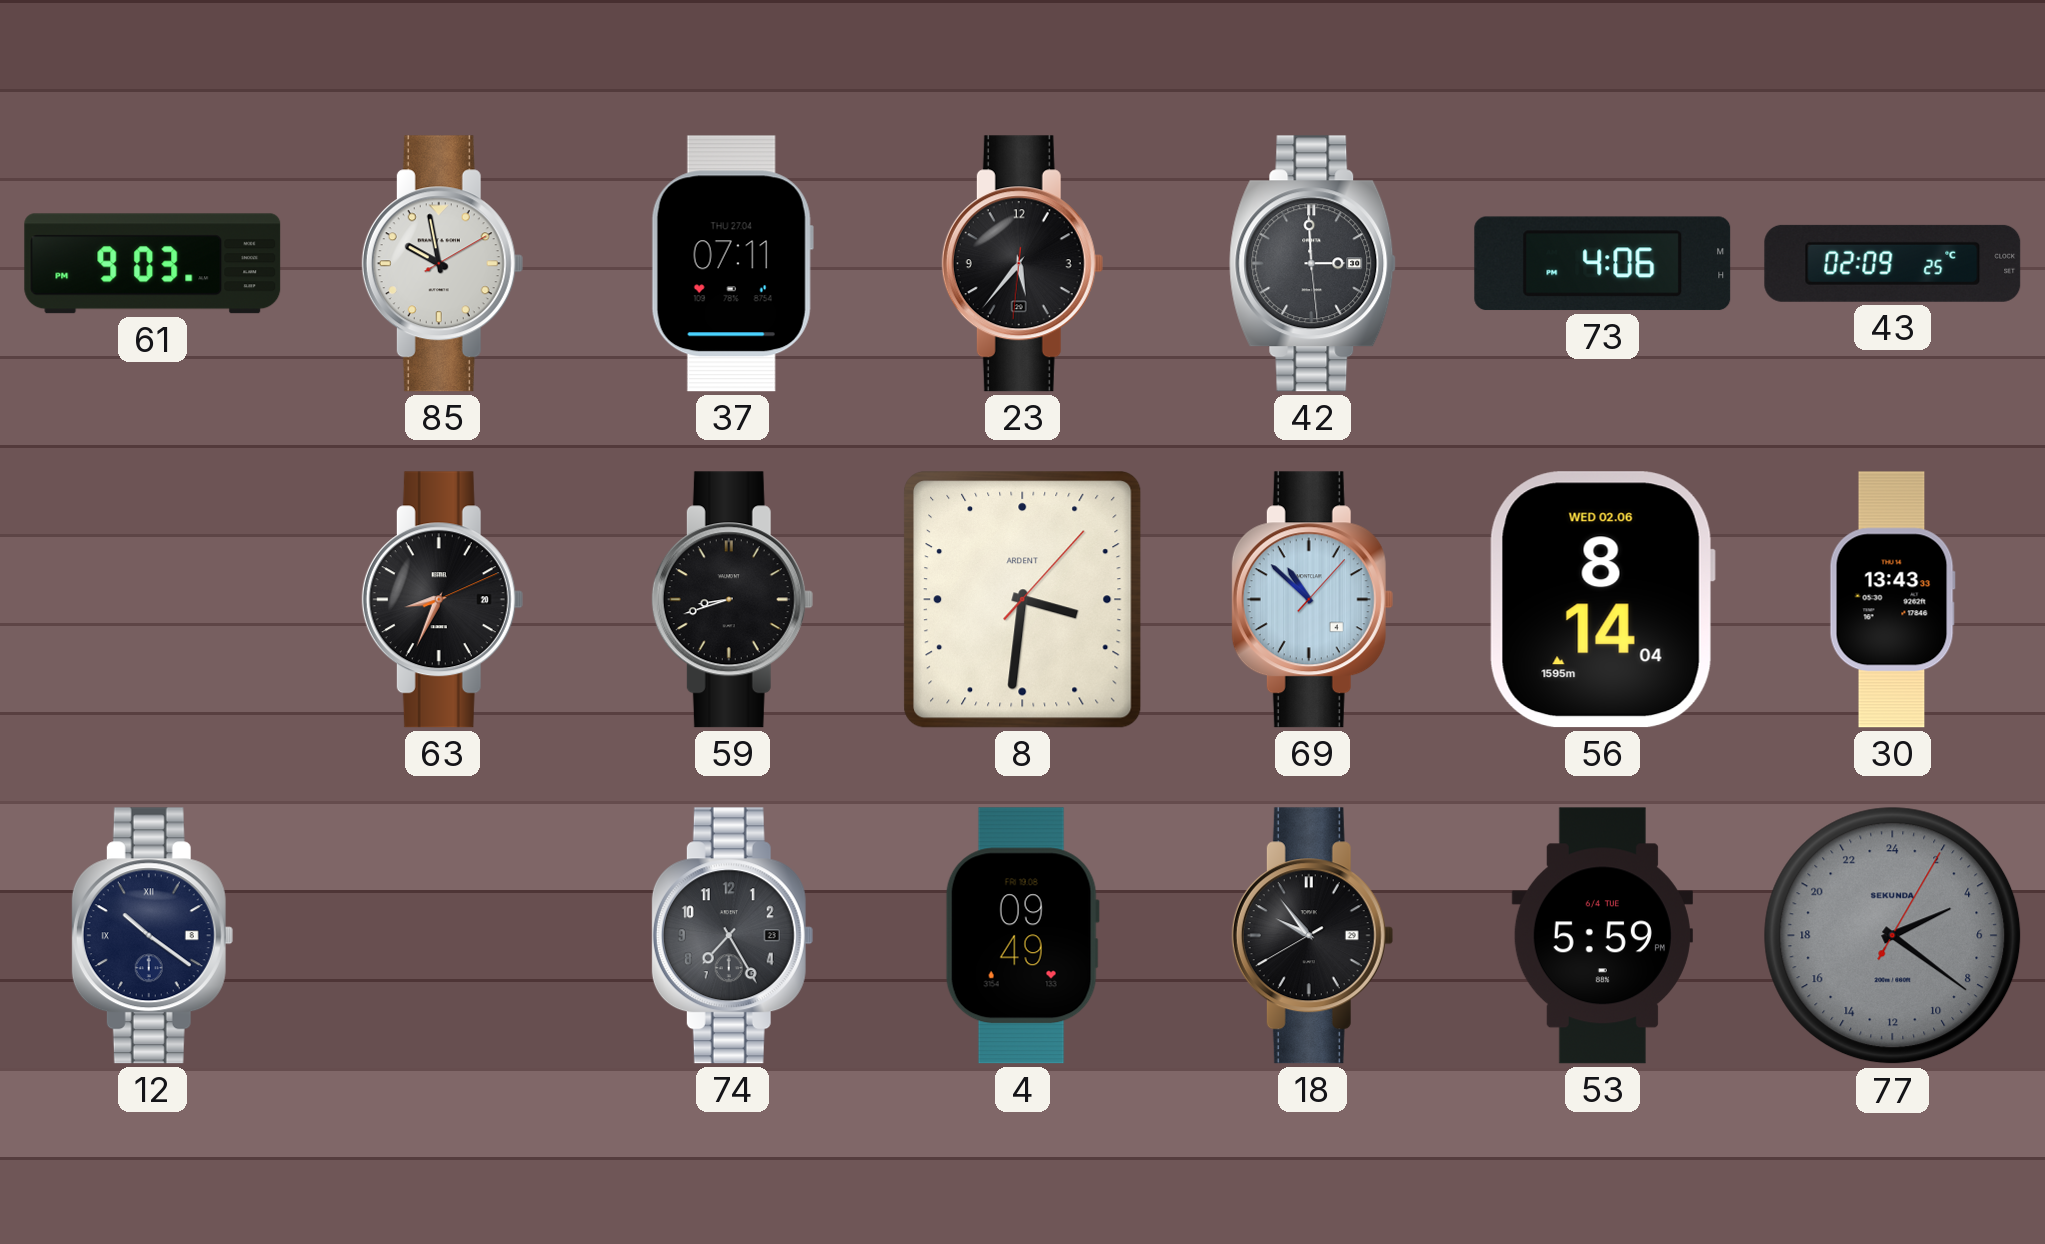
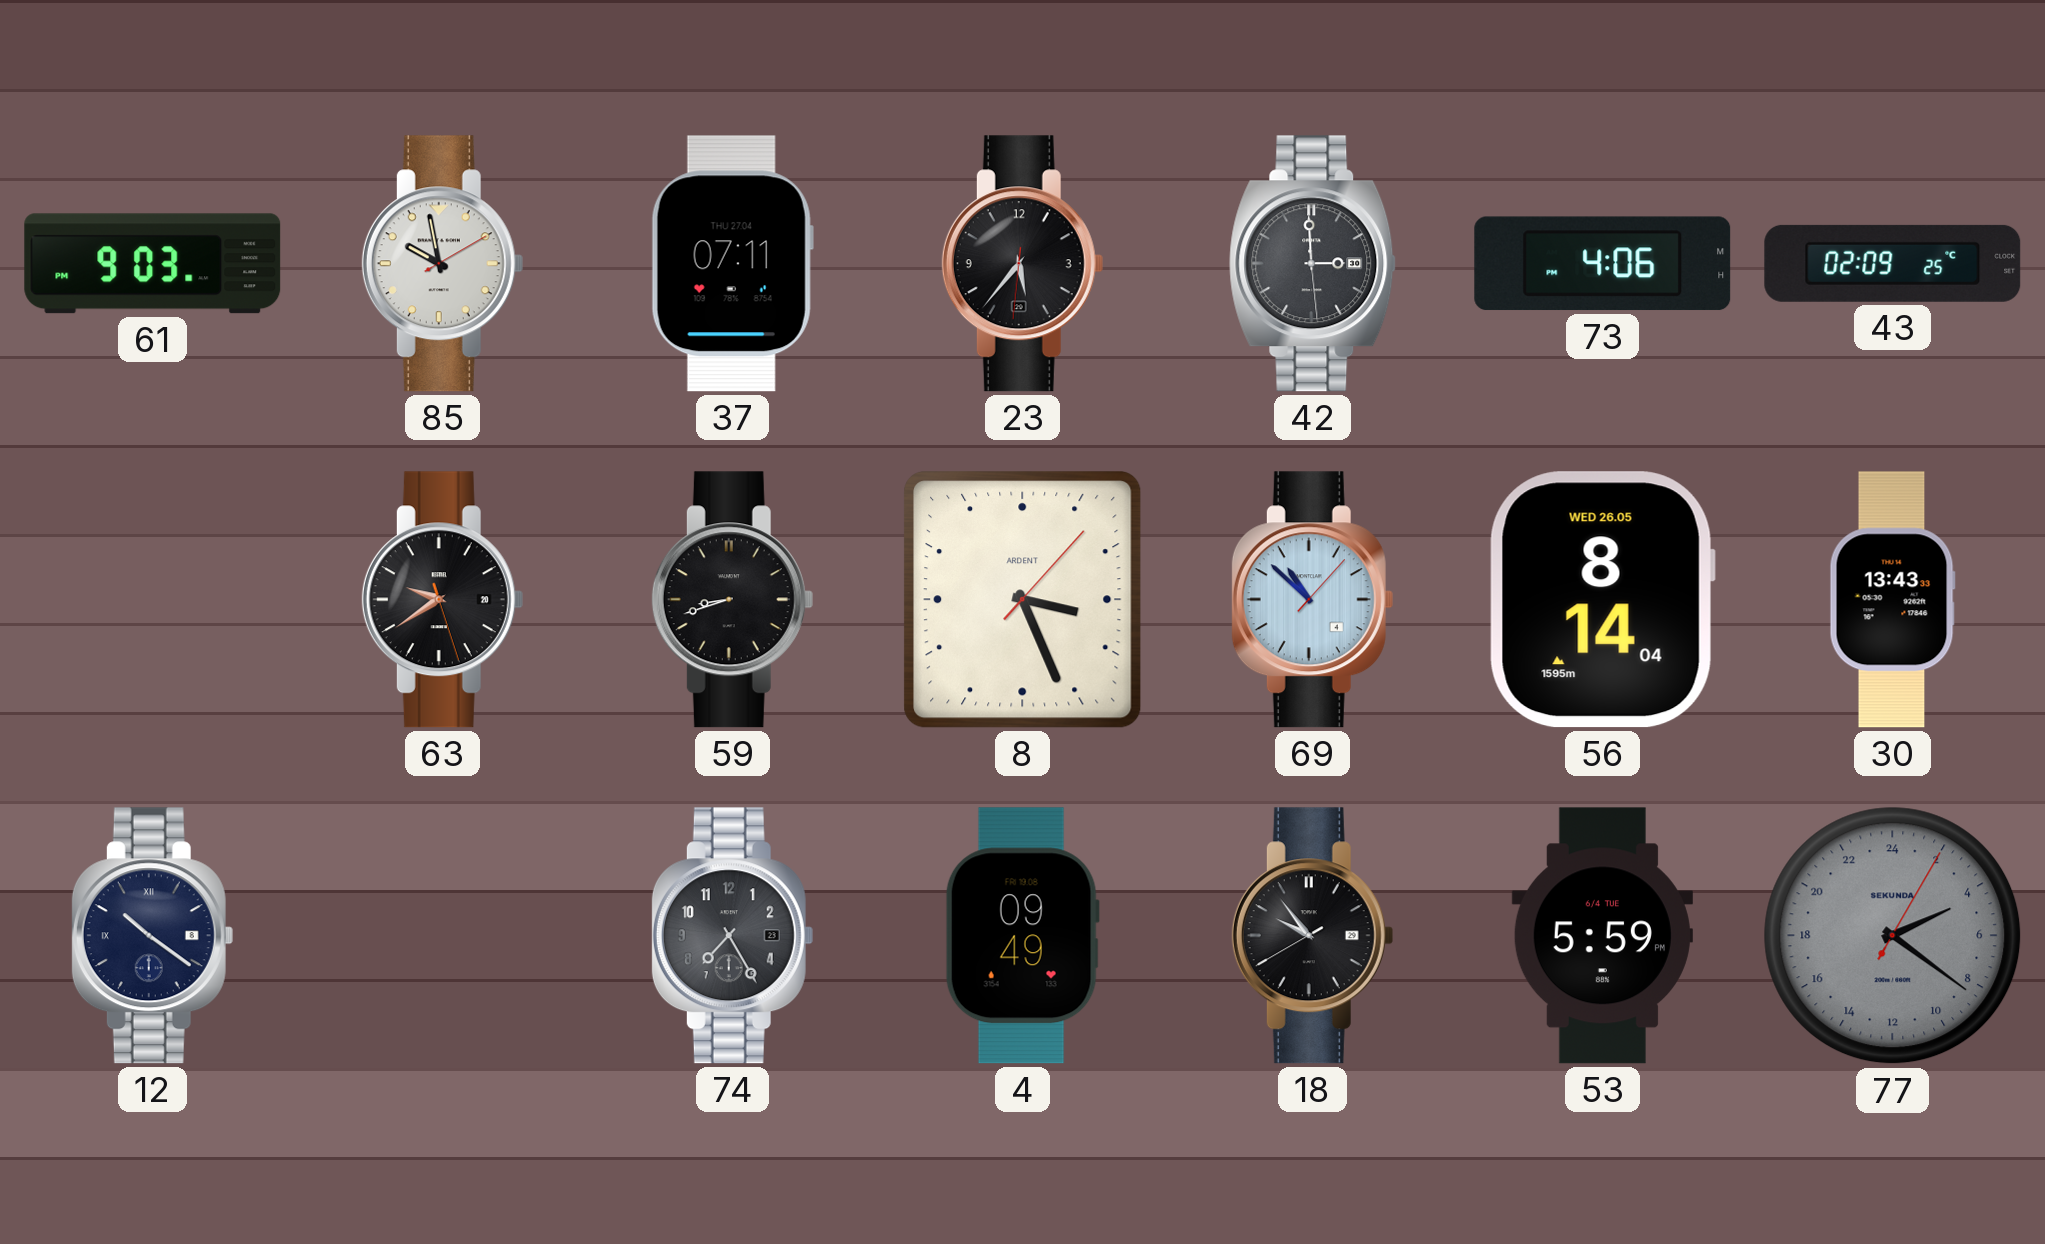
63: 8:34 -> 9:39
8: 3:31 -> 3:26
56 date: WED 02.06 -> WED 26.05
